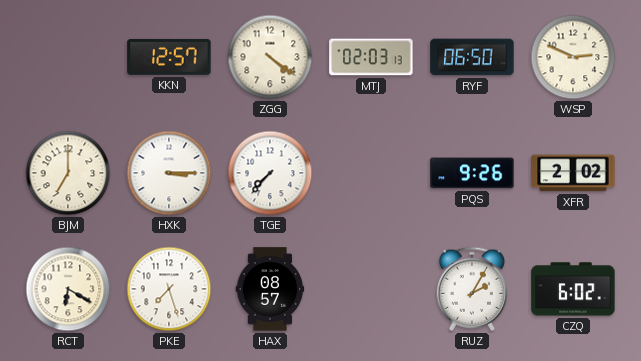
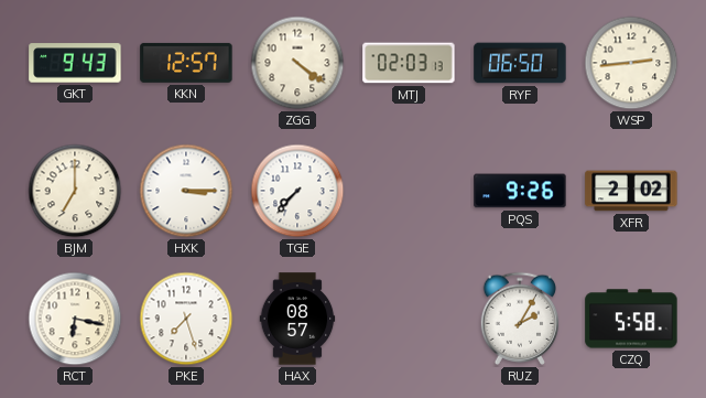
GKT: none -> 9:43
WSP: 2:49 -> 2:44
RCT: 6:20 -> 6:17
CZQ: 6:02 -> 5:58
